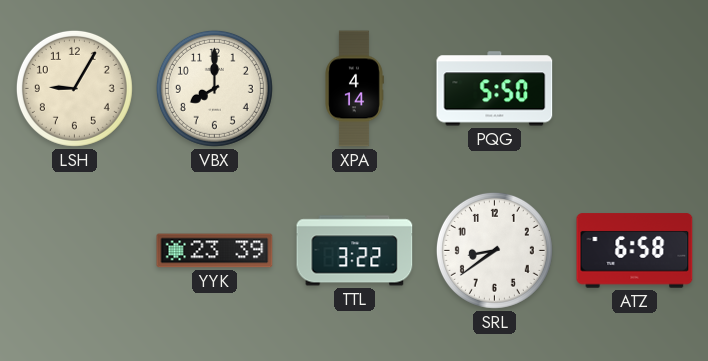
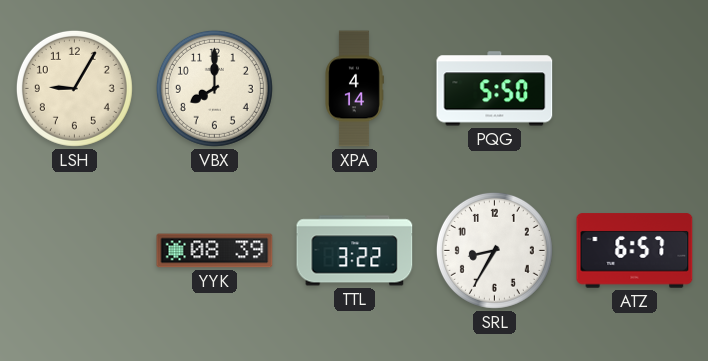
YYK: 23:39 -> 08:39
SRL: 8:39 -> 8:35
ATZ: 6:58 -> 6:57
